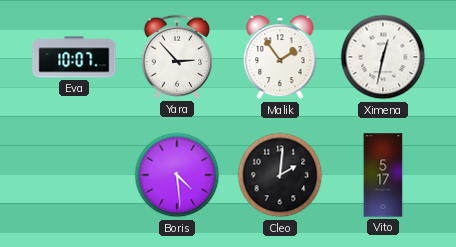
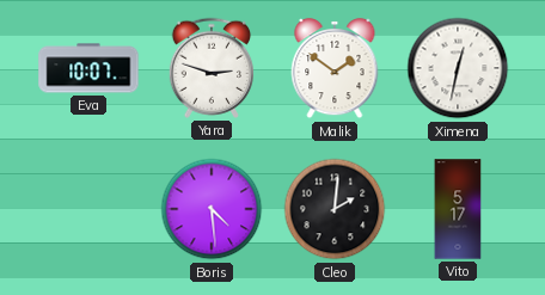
Yara: 2:53 -> 2:48
Malik: 1:54 -> 1:51
